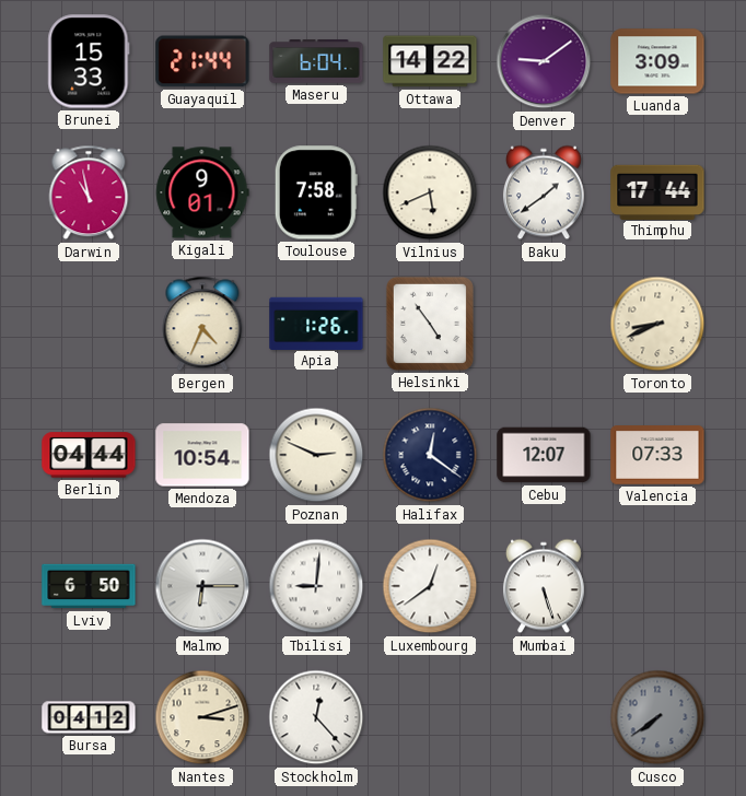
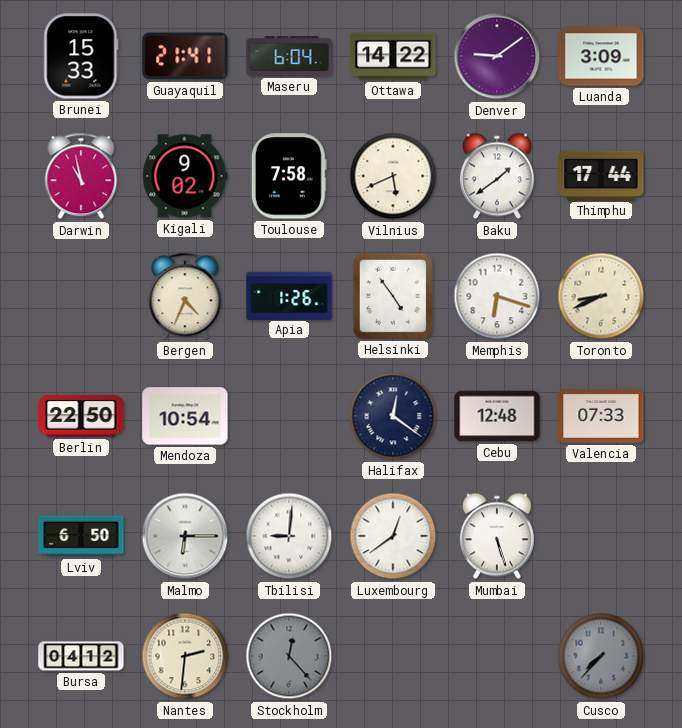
Guayaquil: 21:44 -> 21:41
Kigali: 9:01 -> 9:02
Memphis: none -> 6:18
Berlin: 04:44 -> 22:50
Poznan: 2:49 -> none
Cebu: 12:07 -> 12:48
Nantes: 3:12 -> 2:31
Stockholm dial: white -> grey
Cusco: 7:39 -> 7:37
